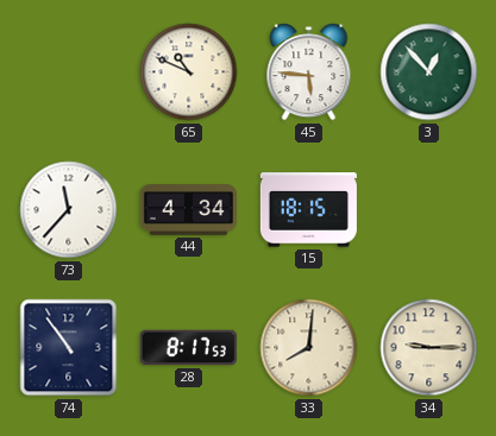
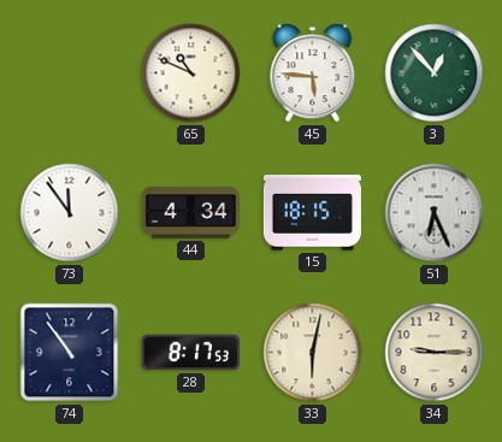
73: 11:37 -> 11:54
51: none -> 6:26
33: 8:01 -> 6:02
